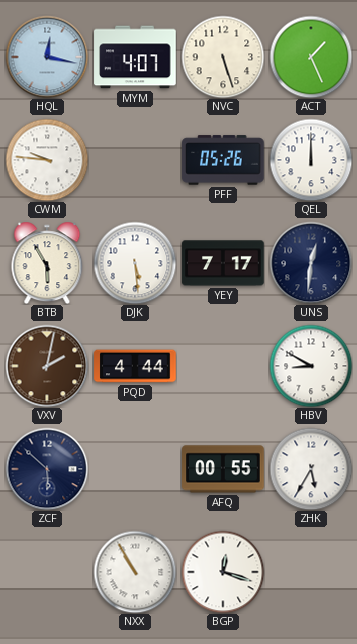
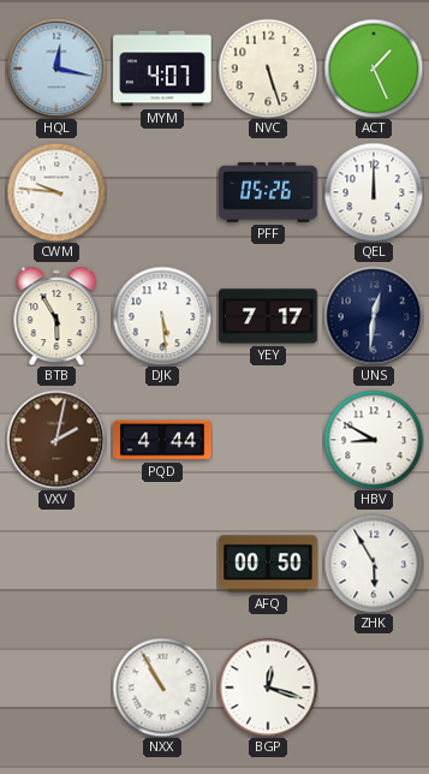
ZCF: 5:52 -> none
AFQ: 00:55 -> 00:50
ZHK: 5:35 -> 5:55
